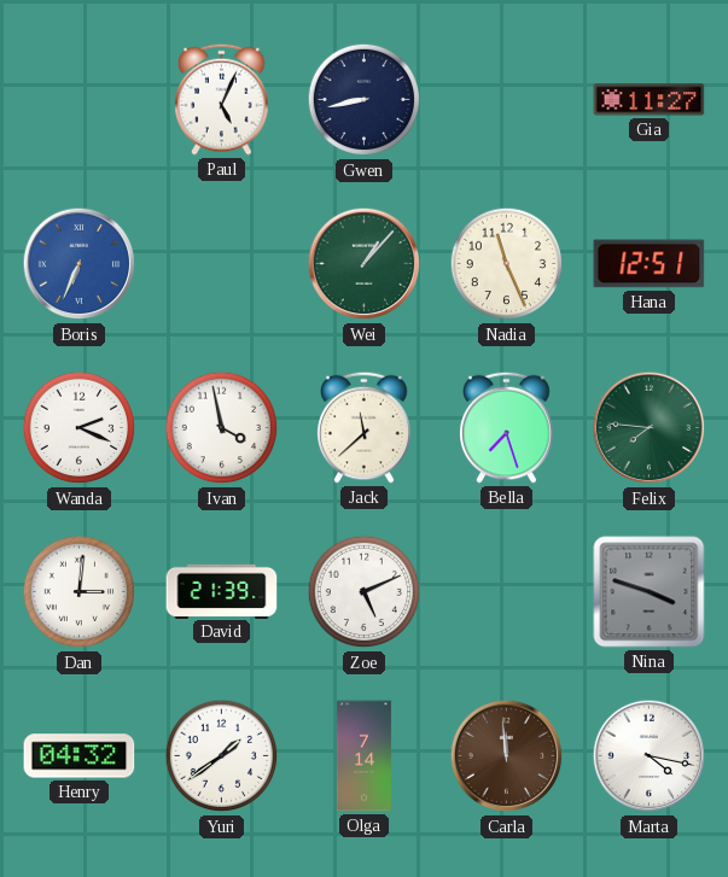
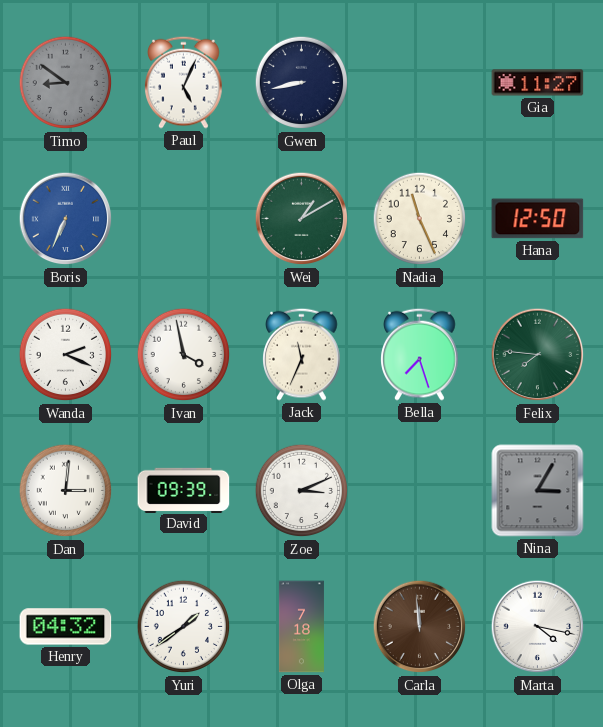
Timo: none -> 8:51
Wei: 1:07 -> 1:10
Hana: 12:51 -> 12:50
Jack: 11:38 -> 11:34
David: 21:39 -> 09:39
Zoe: 5:11 -> 3:11
Nina: 3:48 -> 3:05
Olga: 7:14 -> 7:18
